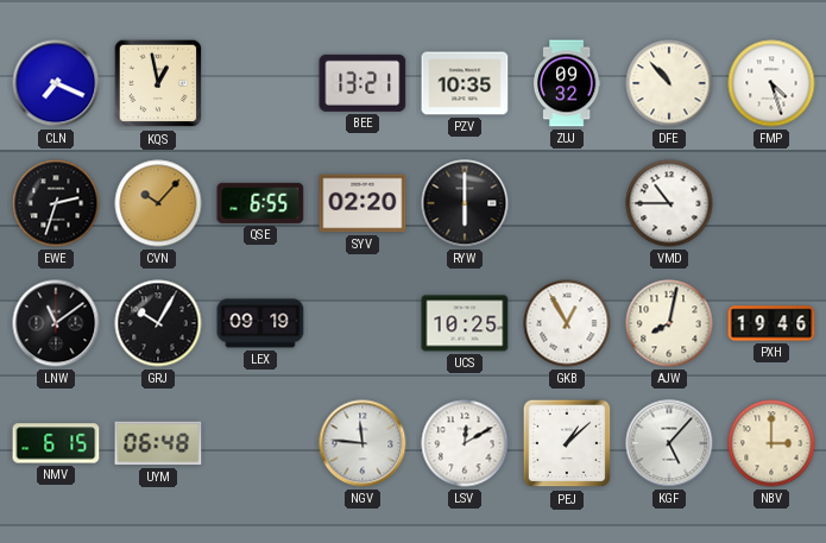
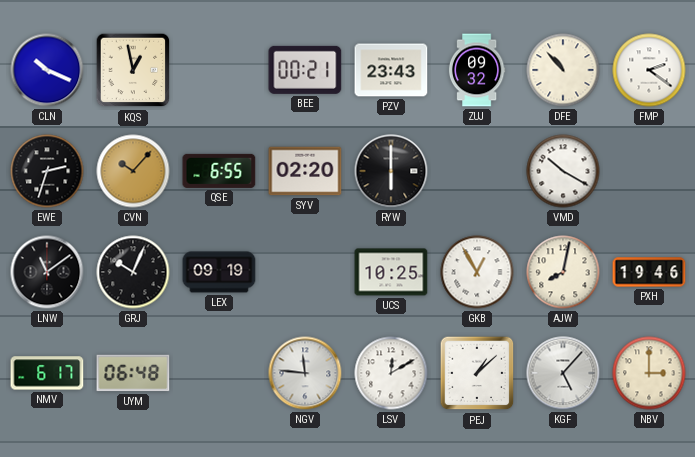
CLN: 7:19 -> 10:19
BEE: 13:21 -> 00:21
PZV: 10:35 -> 23:43
FMP: 4:27 -> 2:21
VMD: 10:45 -> 10:20
GRJ: 10:05 -> 10:04
NMV: 6:15 -> 6:17
